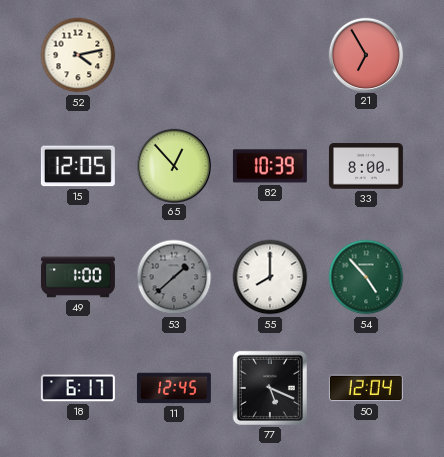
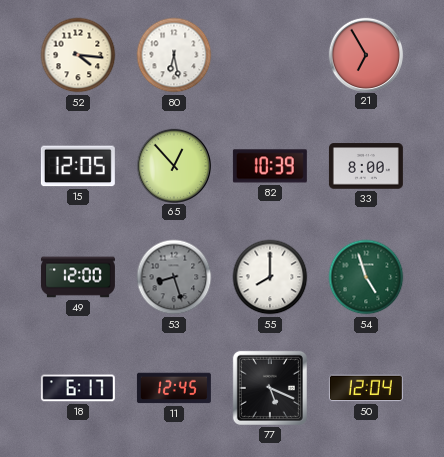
52: 4:13 -> 4:16
80: none -> 6:28
49: 1:00 -> 12:00
53: 1:38 -> 8:27
54: 4:53 -> 4:57
